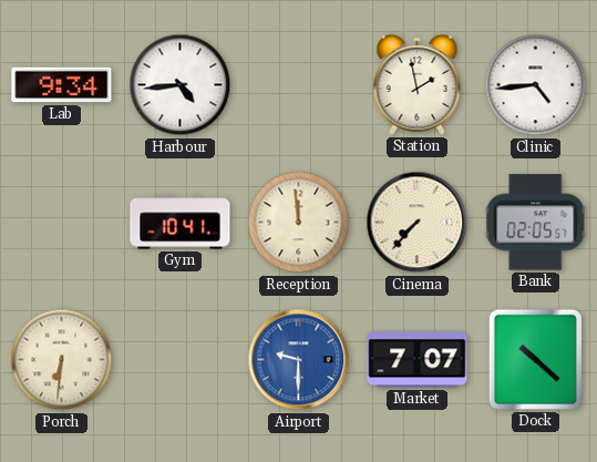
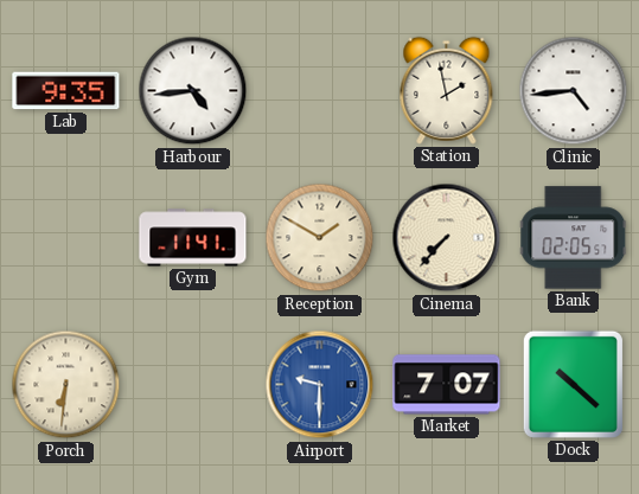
Lab: 9:34 -> 9:35
Gym: 10:41 -> 11:41
Reception: 11:59 -> 1:50
